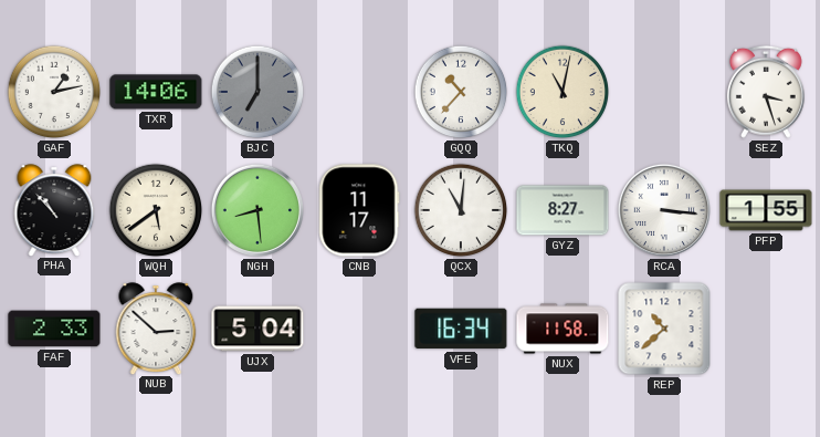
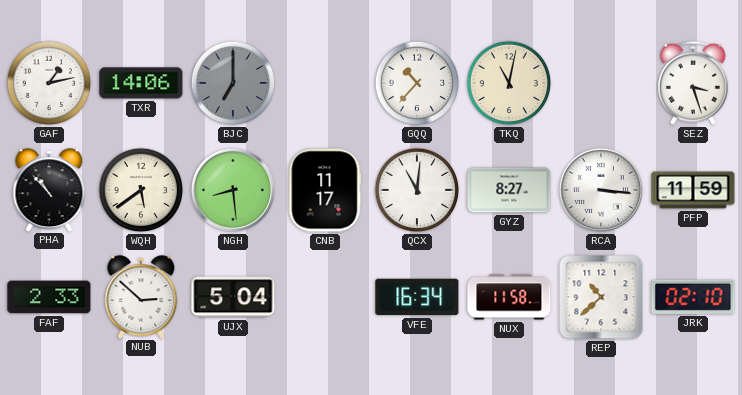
PFP: 1:55 -> 11:59
JRK: none -> 02:10
